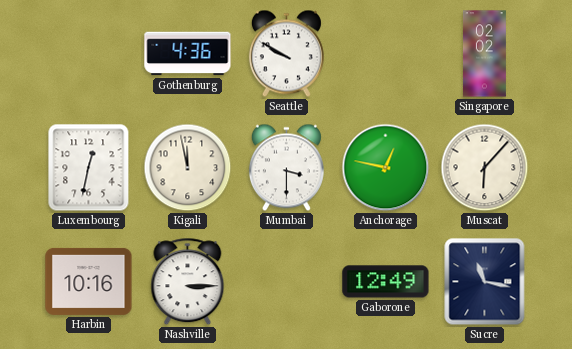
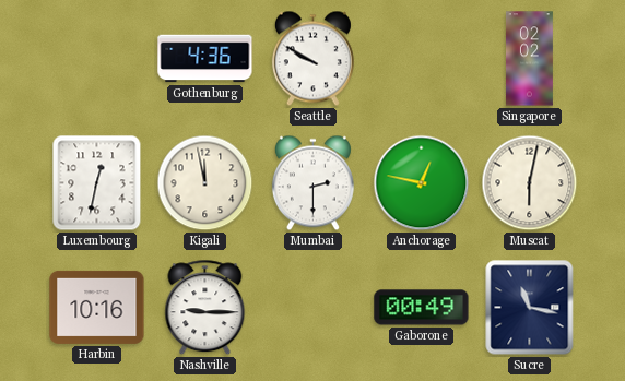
Mumbai: 3:30 -> 2:30
Muscat: 6:07 -> 6:02
Nashville: 3:15 -> 9:15
Gaborone: 12:49 -> 00:49
